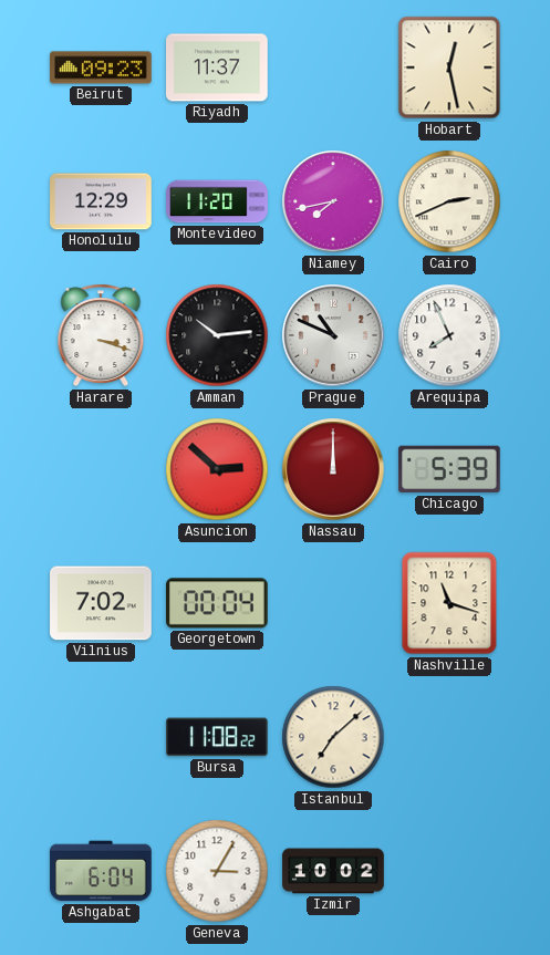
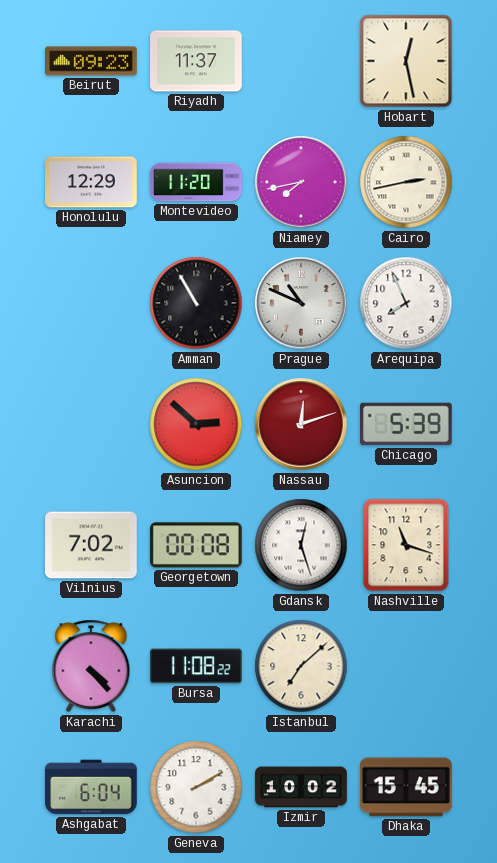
Cairo: 2:41 -> 2:43
Harare: 3:18 -> none
Amman: 10:14 -> 10:55
Nassau: 12:00 -> 12:12
Georgetown: 00:04 -> 00:08
Gdansk: none -> 12:27
Karachi: none -> 4:23
Geneva: 3:05 -> 2:10
Dhaka: none -> 15:45
